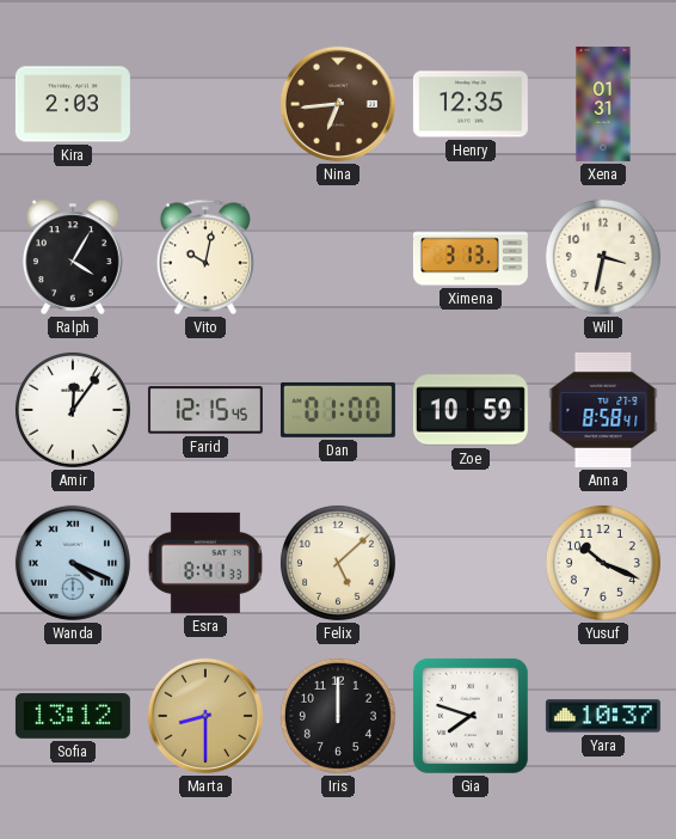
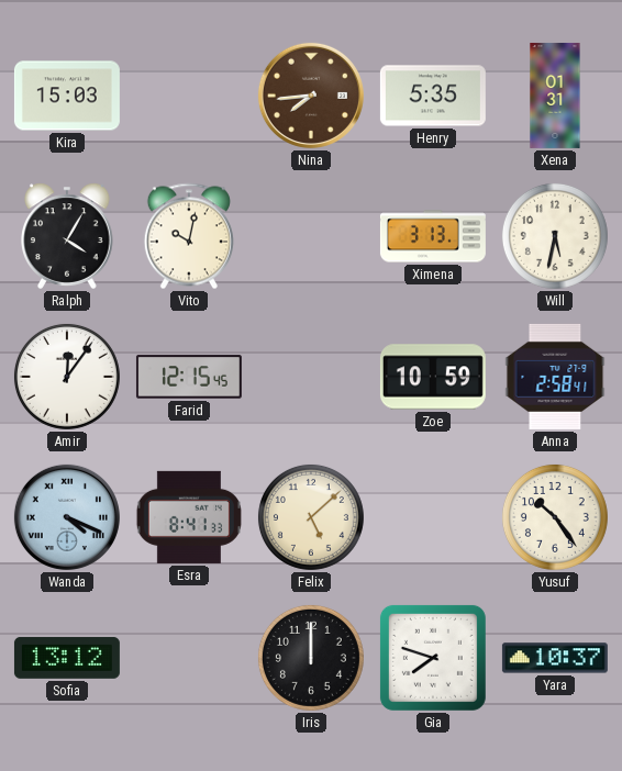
Kira: 2:03 -> 15:03
Nina: 6:44 -> 7:44
Henry: 12:35 -> 5:35
Will: 3:32 -> 5:32
Dan: 01:00 -> none
Anna: 8:58 -> 2:58
Yusuf: 10:19 -> 10:24
Marta: 8:30 -> none
